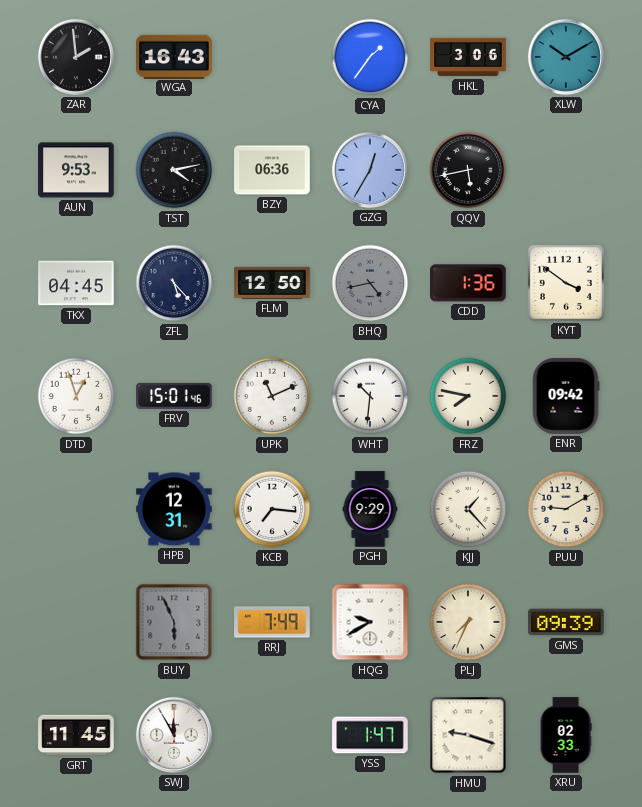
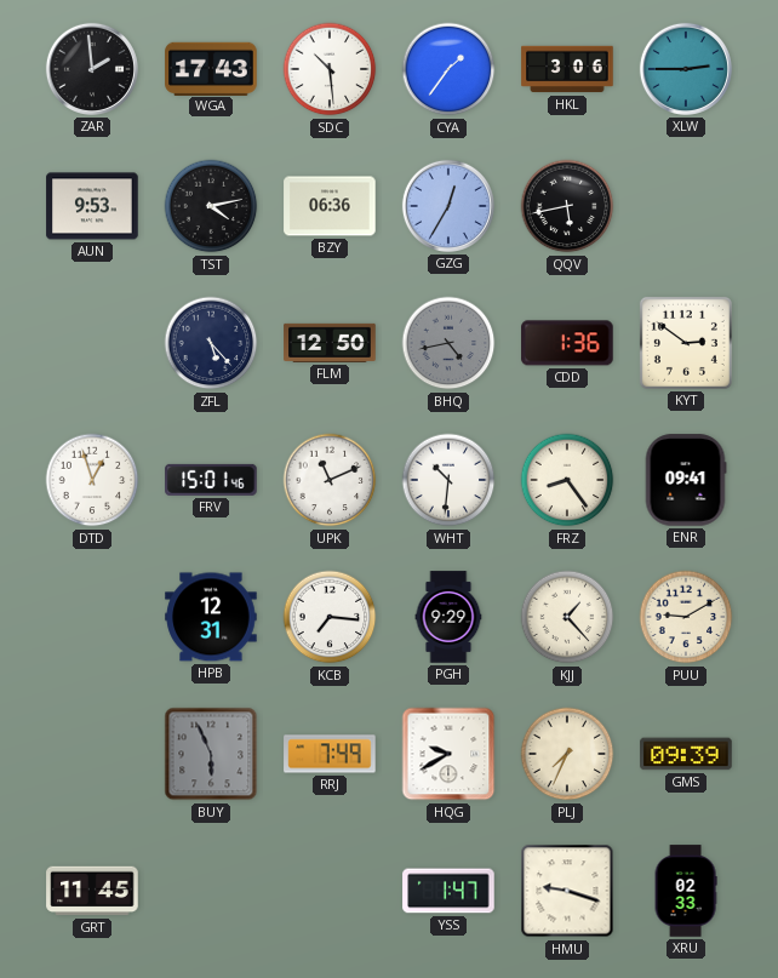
WGA: 16:43 -> 17:43
SDC: none -> 10:29
XLW: 10:10 -> 2:45
TKX: 04:45 -> none
KYT: 3:51 -> 2:51
FRZ: 7:47 -> 8:24
ENR: 09:42 -> 09:41
SWJ: 11:55 -> none
